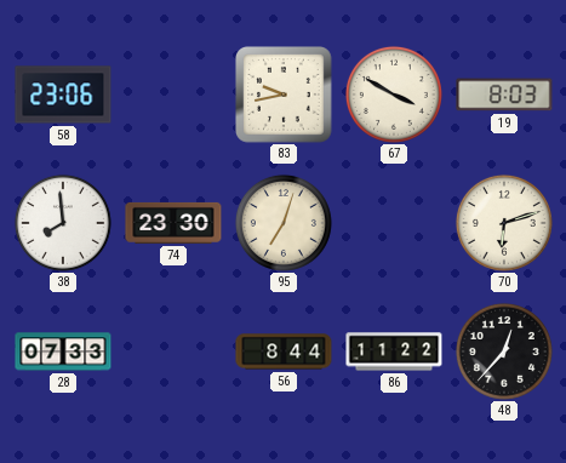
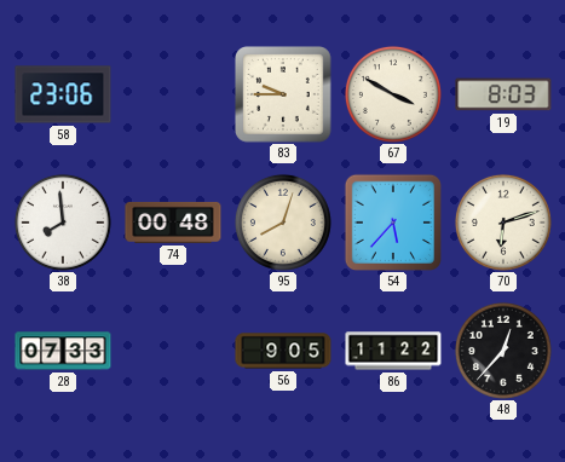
83: 9:43 -> 9:45
74: 23:30 -> 00:48
95: 7:03 -> 8:03
54: none -> 5:37
56: 8:44 -> 9:05
